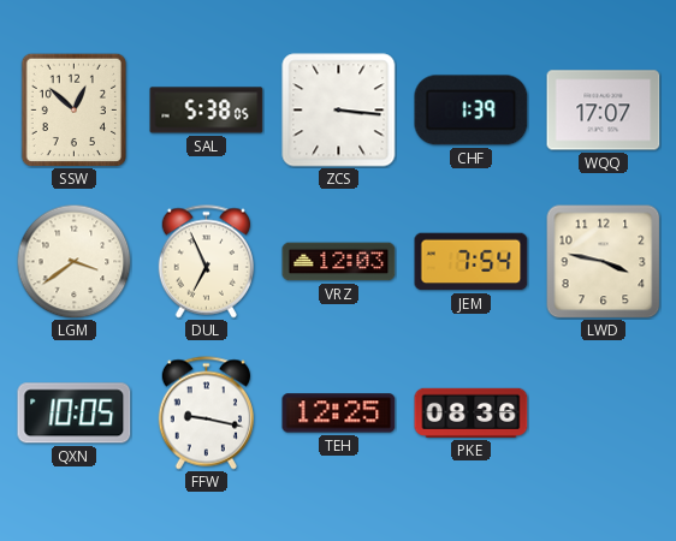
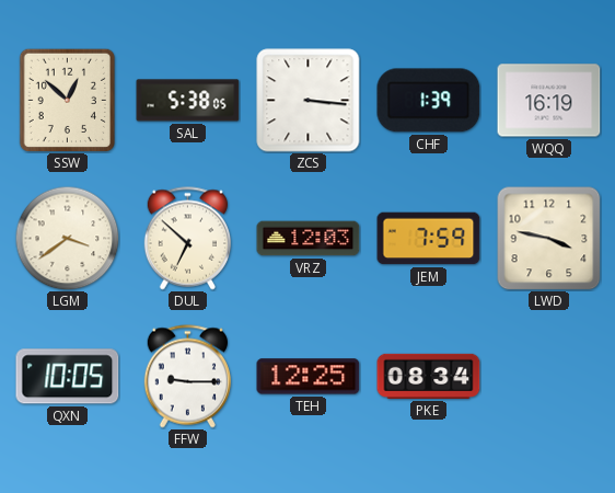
WQQ: 17:07 -> 16:19
DUL: 6:56 -> 6:52
JEM: 7:54 -> 7:59
FFW: 9:17 -> 9:15
PKE: 08:36 -> 08:34
